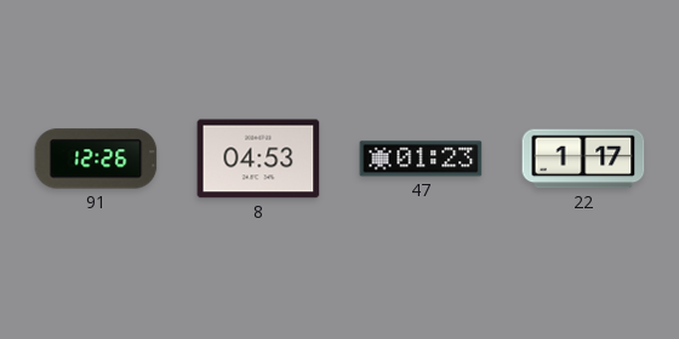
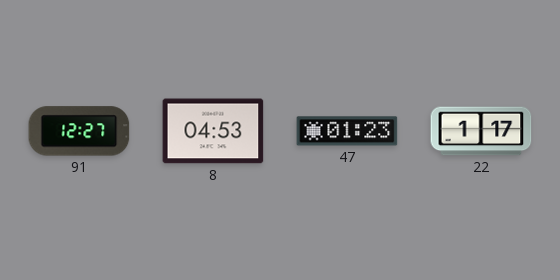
91: 12:26 -> 12:27
